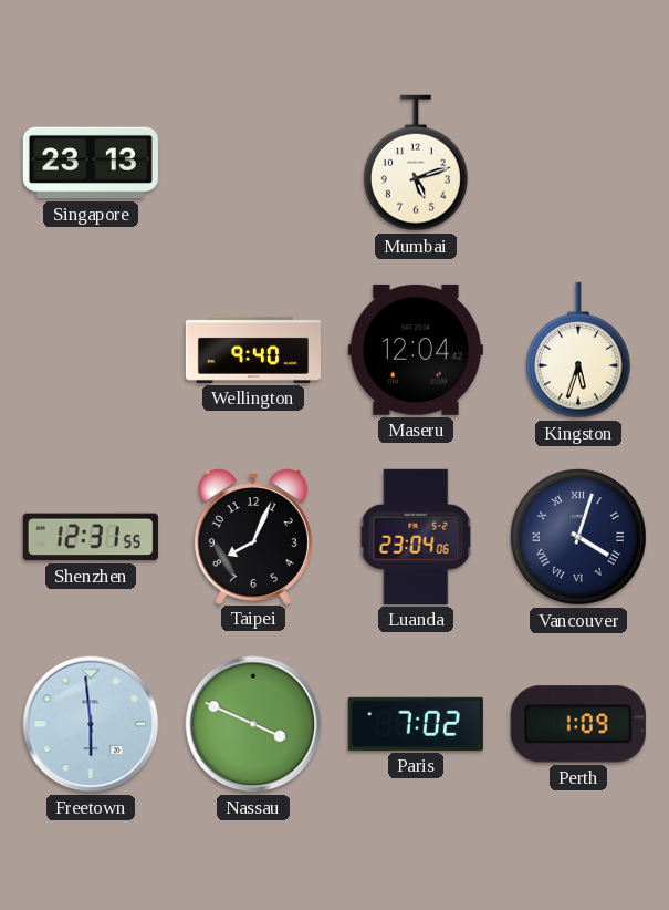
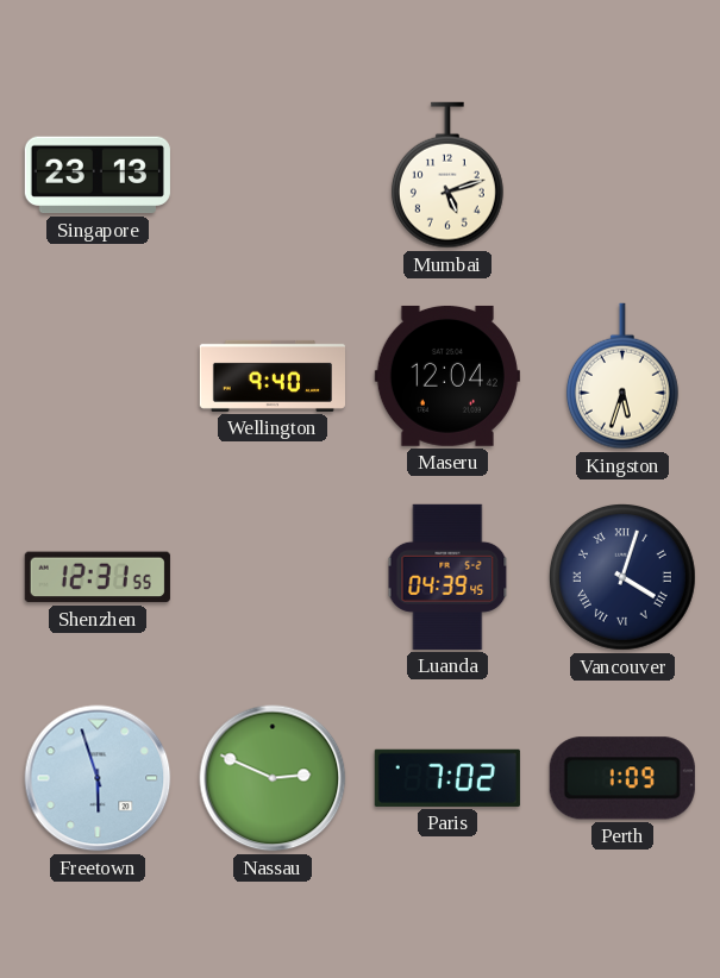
Taipei: 8:04 -> none
Luanda: 23:04 -> 04:39
Freetown: 5:59 -> 5:57
Nassau: 3:49 -> 2:49
